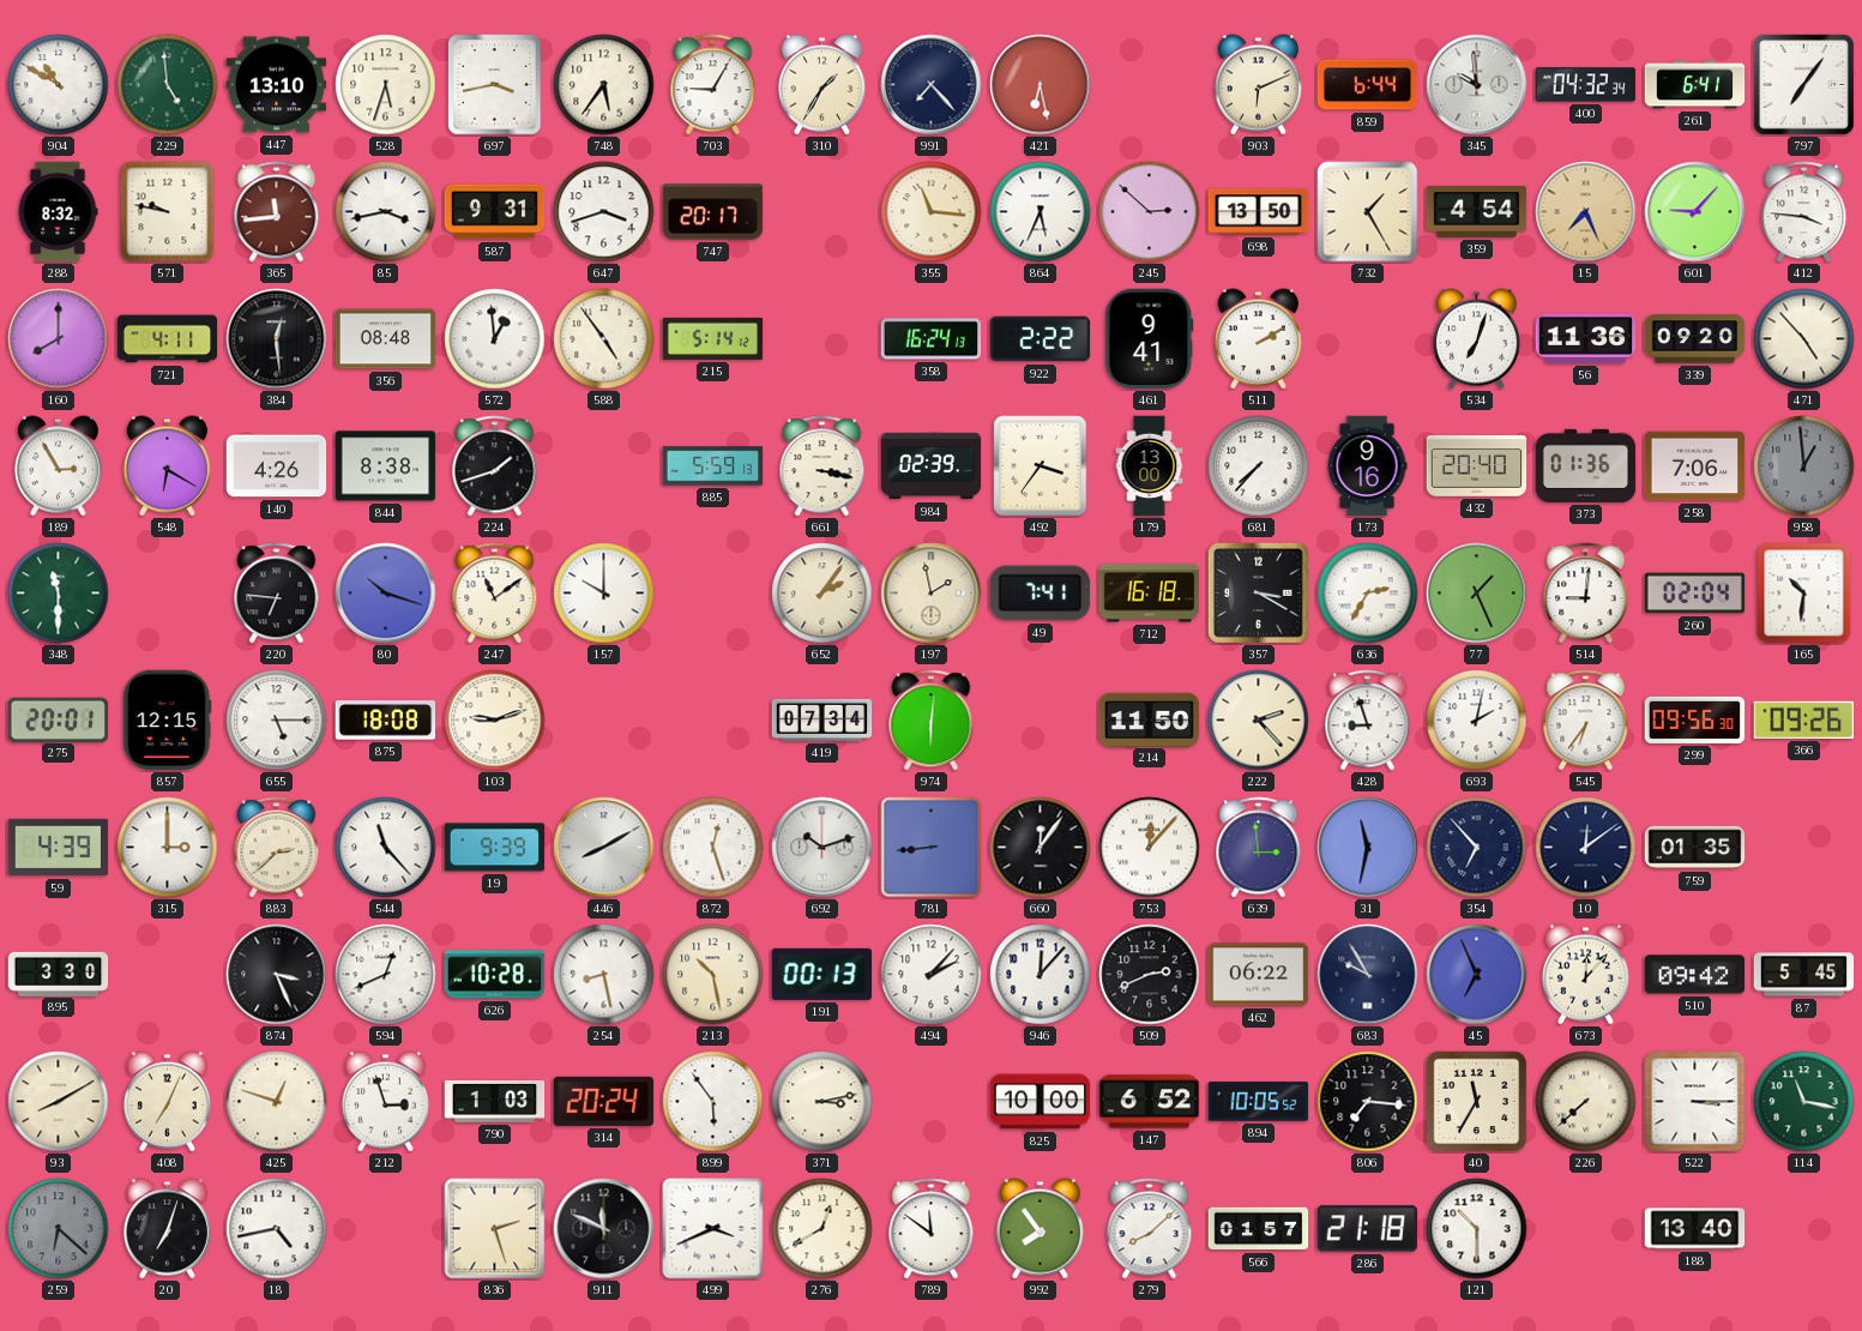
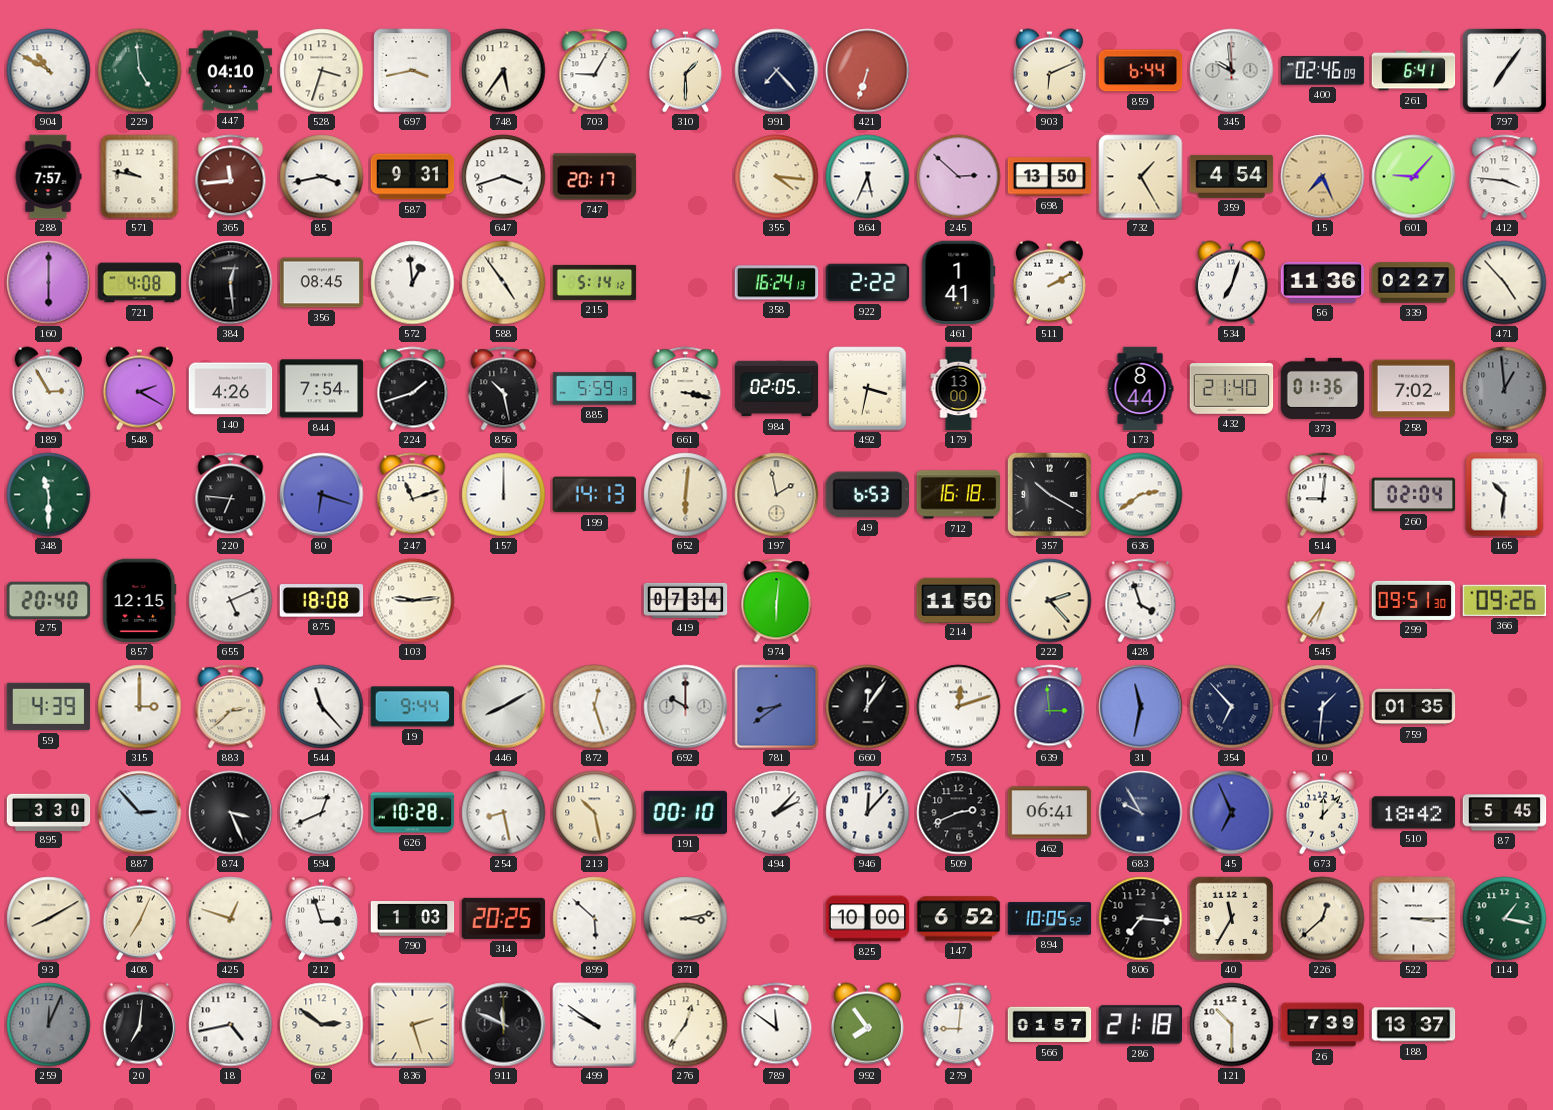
447: 13:10 -> 04:10
528: 5:33 -> 3:33
310: 1:35 -> 1:30
421: 6:28 -> 6:33
400: 04:32 -> 02:46
288: 8:32 -> 7:57
355: 11:16 -> 4:16
160: 8:00 -> 6:00
721: 4:11 -> 4:08
356: 08:48 -> 08:45
461: 9:41 -> 1:41
339: 09:20 -> 02:27
548: 6:20 -> 2:20
844: 8:38 -> 7:54
856: none -> 10:28
984: 02:39 -> 02:05
492: 3:36 -> 3:32
681: 7:37 -> none
173: 9:16 -> 8:44
432: 20:40 -> 21:40
258: 7:06 -> 7:02
80: 10:18 -> 6:18
247: 11:09 -> 11:12
157: 10:00 -> 12:00
199: none -> 14:13
652: 2:06 -> 6:01
49: 7:41 -> 6:53
357: 3:20 -> 10:20
636: 2:35 -> 2:39
77: 1:26 -> none
275: 20:01 -> 20:40
655: 5:15 -> 5:11
103: 9:12 -> 9:14
428: 8:57 -> 3:57
693: 2:02 -> none
299: 09:56 -> 09:51
19: 9:39 -> 9:44
692: 10:12 -> 10:00
781: 8:44 -> 8:39
753: 12:07 -> 12:12
10: 12:09 -> 1:31
887: none -> 2:53
191: 00:13 -> 00:10
462: 06:22 -> 06:41
510: 09:42 -> 18:42
314: 20:24 -> 20:25
899: 5:54 -> 5:52
226: 7:38 -> 12:38
114: 11:17 -> 1:17
259: 6:22 -> 12:04
20: 7:03 -> 7:01
62: none -> 2:51
499: 3:41 -> 9:51
276: 12:40 -> 12:36
279: 8:08 -> 9:01
26: none -> 7:39
188: 13:40 -> 13:37
